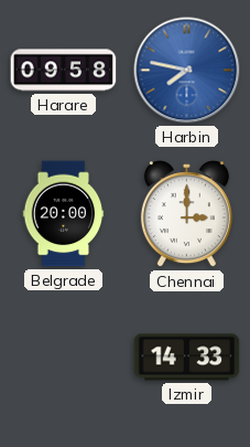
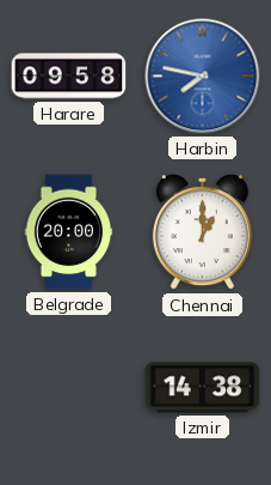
Chennai: 3:00 -> 1:00
Izmir: 14:33 -> 14:38
